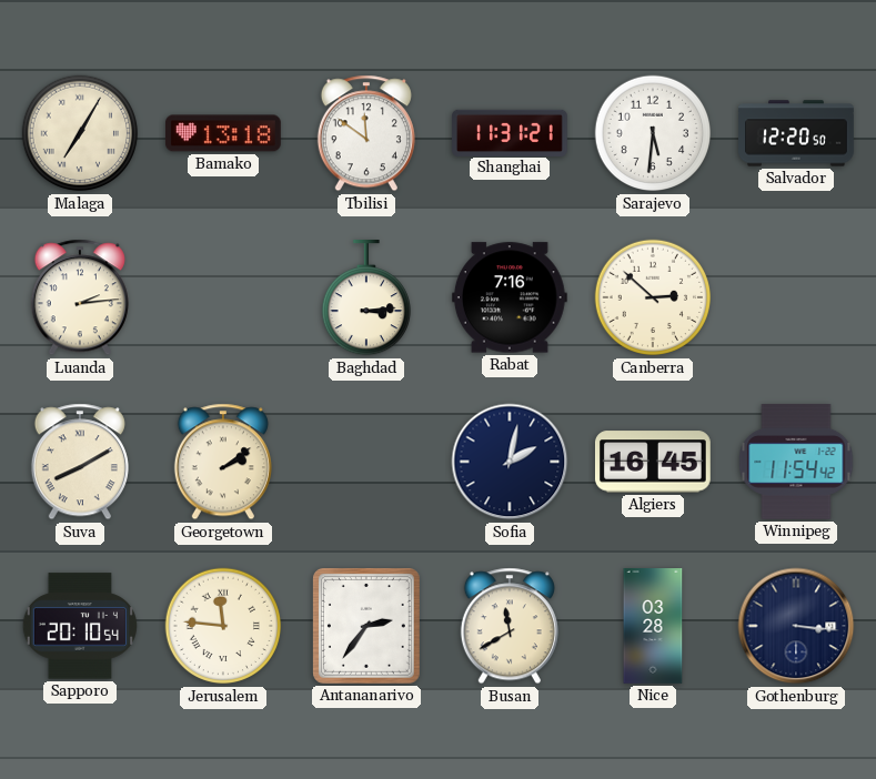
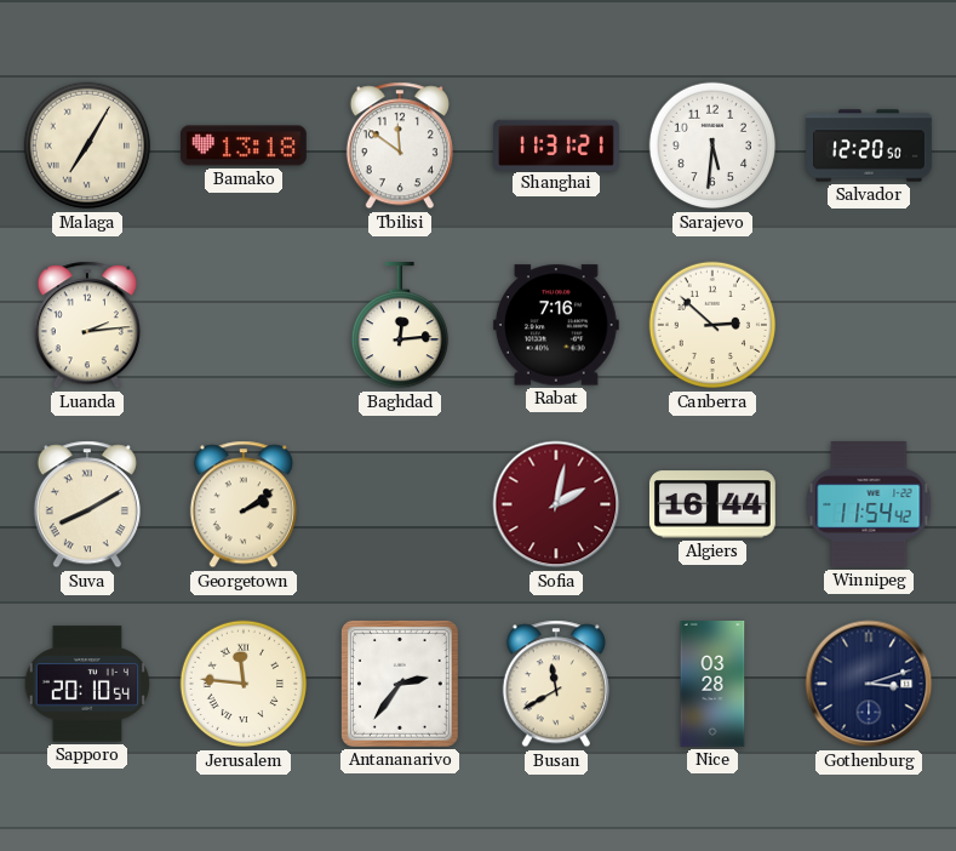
Baghdad: 3:14 -> 12:14
Sofia dial: navy -> burgundy
Algiers: 16:45 -> 16:44
Gothenburg: 3:16 -> 3:12
